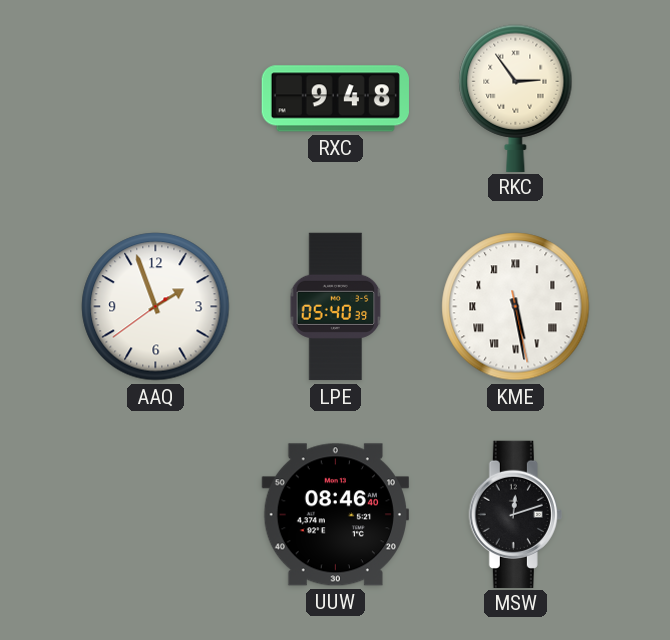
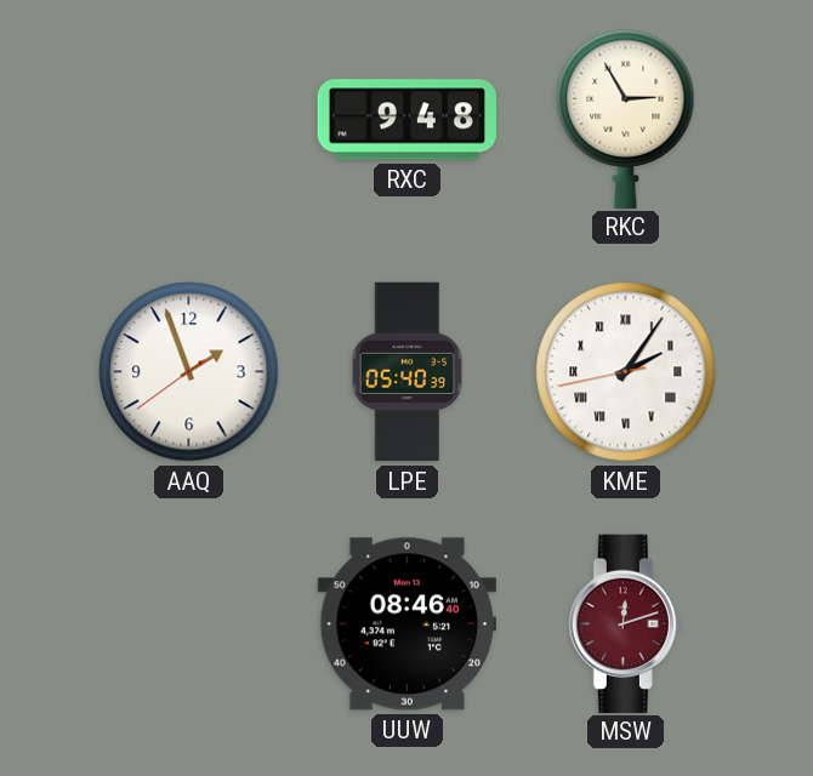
RKC: 2:54 -> 2:55
KME: 5:28 -> 2:05
MSW dial: black -> burgundy
